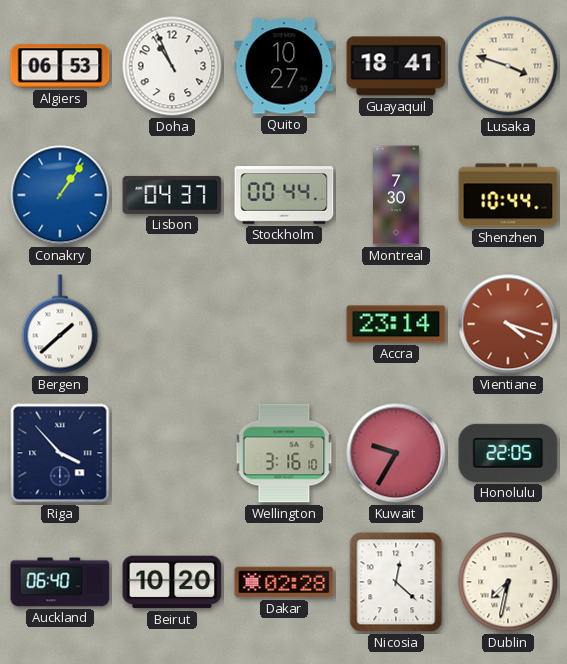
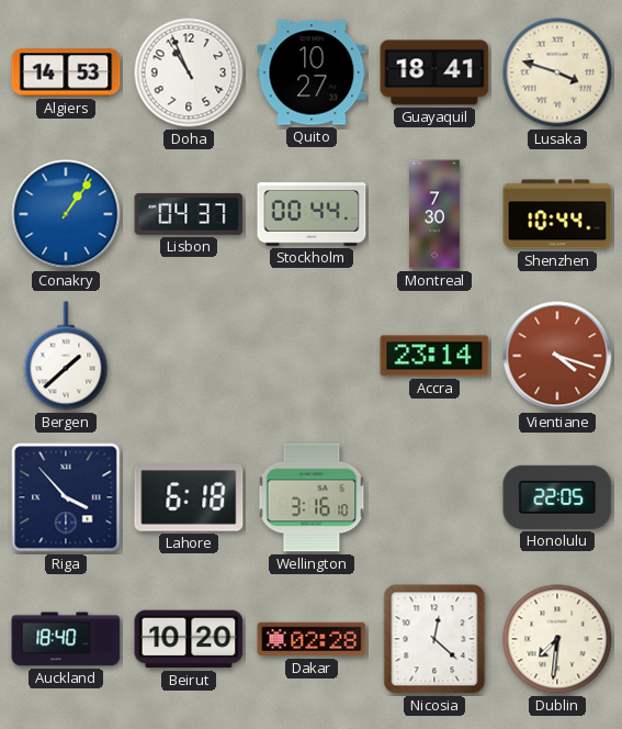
Algiers: 06:53 -> 14:53
Lahore: none -> 6:18
Kuwait: 9:35 -> none
Auckland: 06:40 -> 18:40
Dublin: 7:32 -> 7:31
